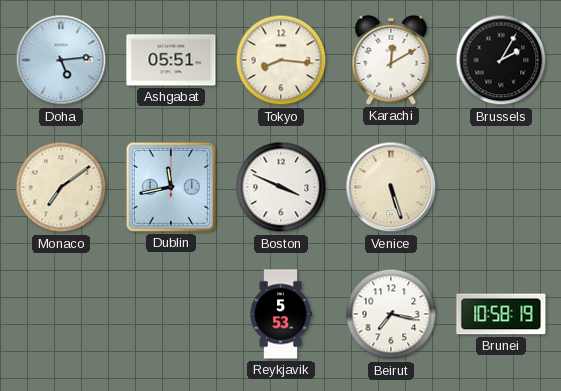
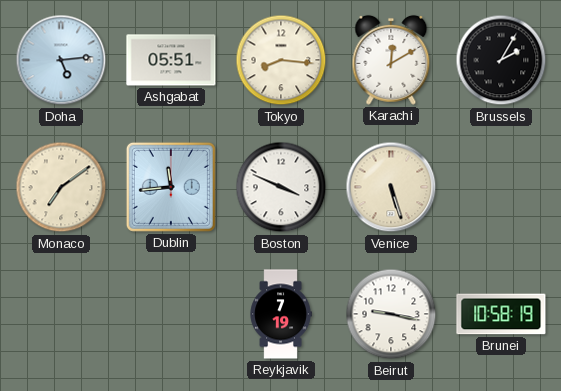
Dublin: 11:43 -> 11:44
Reykjavik: 5:53 -> 7:19
Beirut: 7:17 -> 9:17
